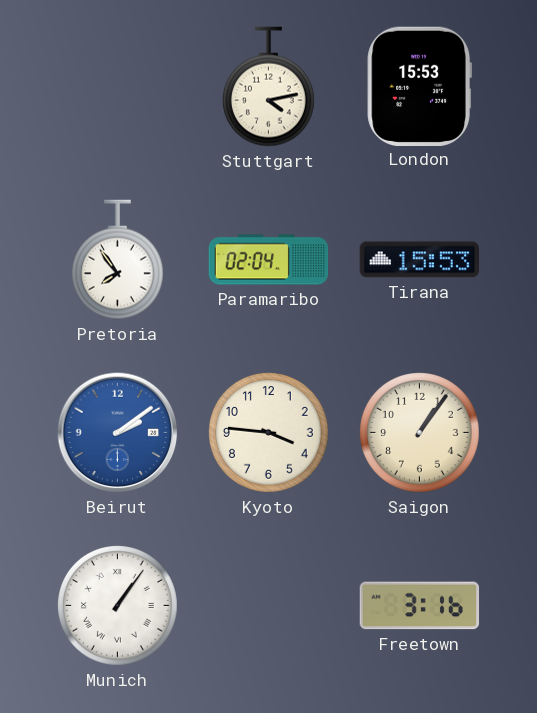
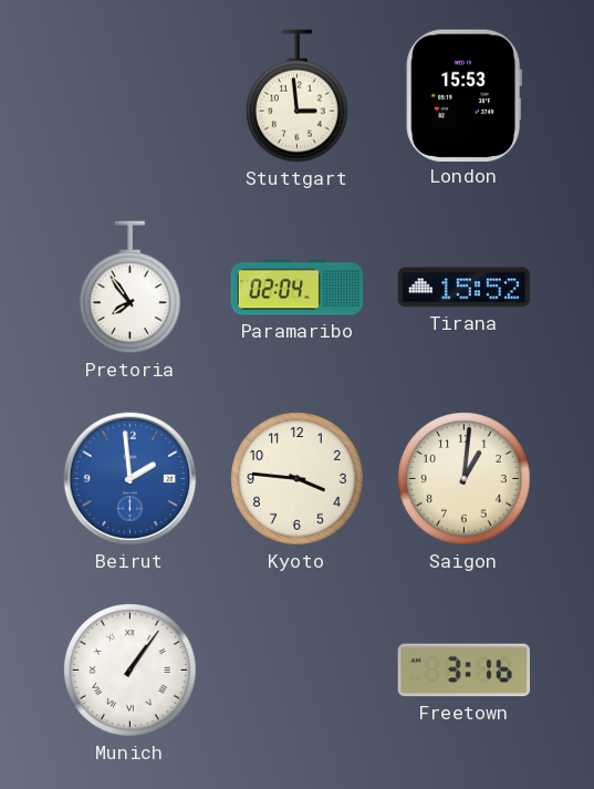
Stuttgart: 4:13 -> 2:59
Tirana: 15:53 -> 15:52
Beirut: 2:09 -> 1:59
Saigon: 1:06 -> 1:01
